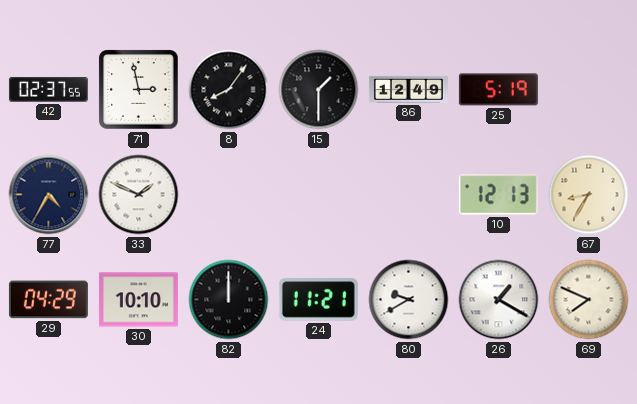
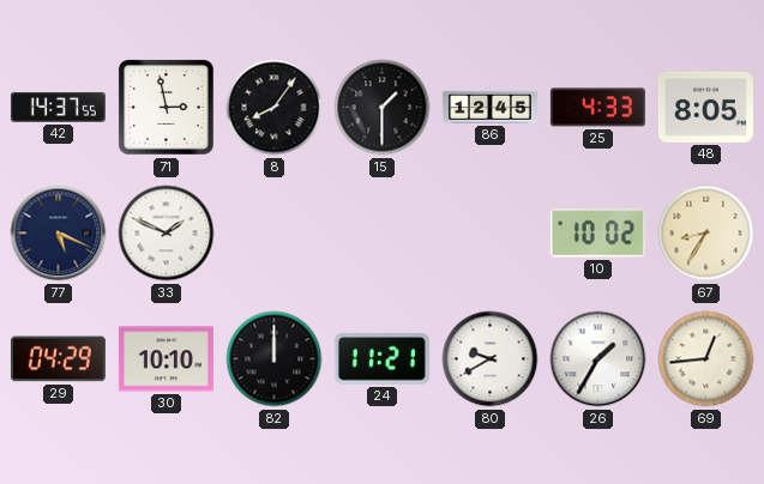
42: 02:37 -> 14:37
86: 12:49 -> 12:45
25: 5:19 -> 4:33
48: none -> 8:05
77: 4:35 -> 5:19
10: 12:13 -> 10:02
26: 1:20 -> 1:35
69: 7:49 -> 12:44
